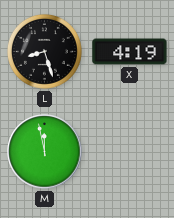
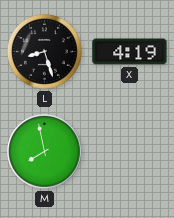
M: 11:58 -> 7:58
